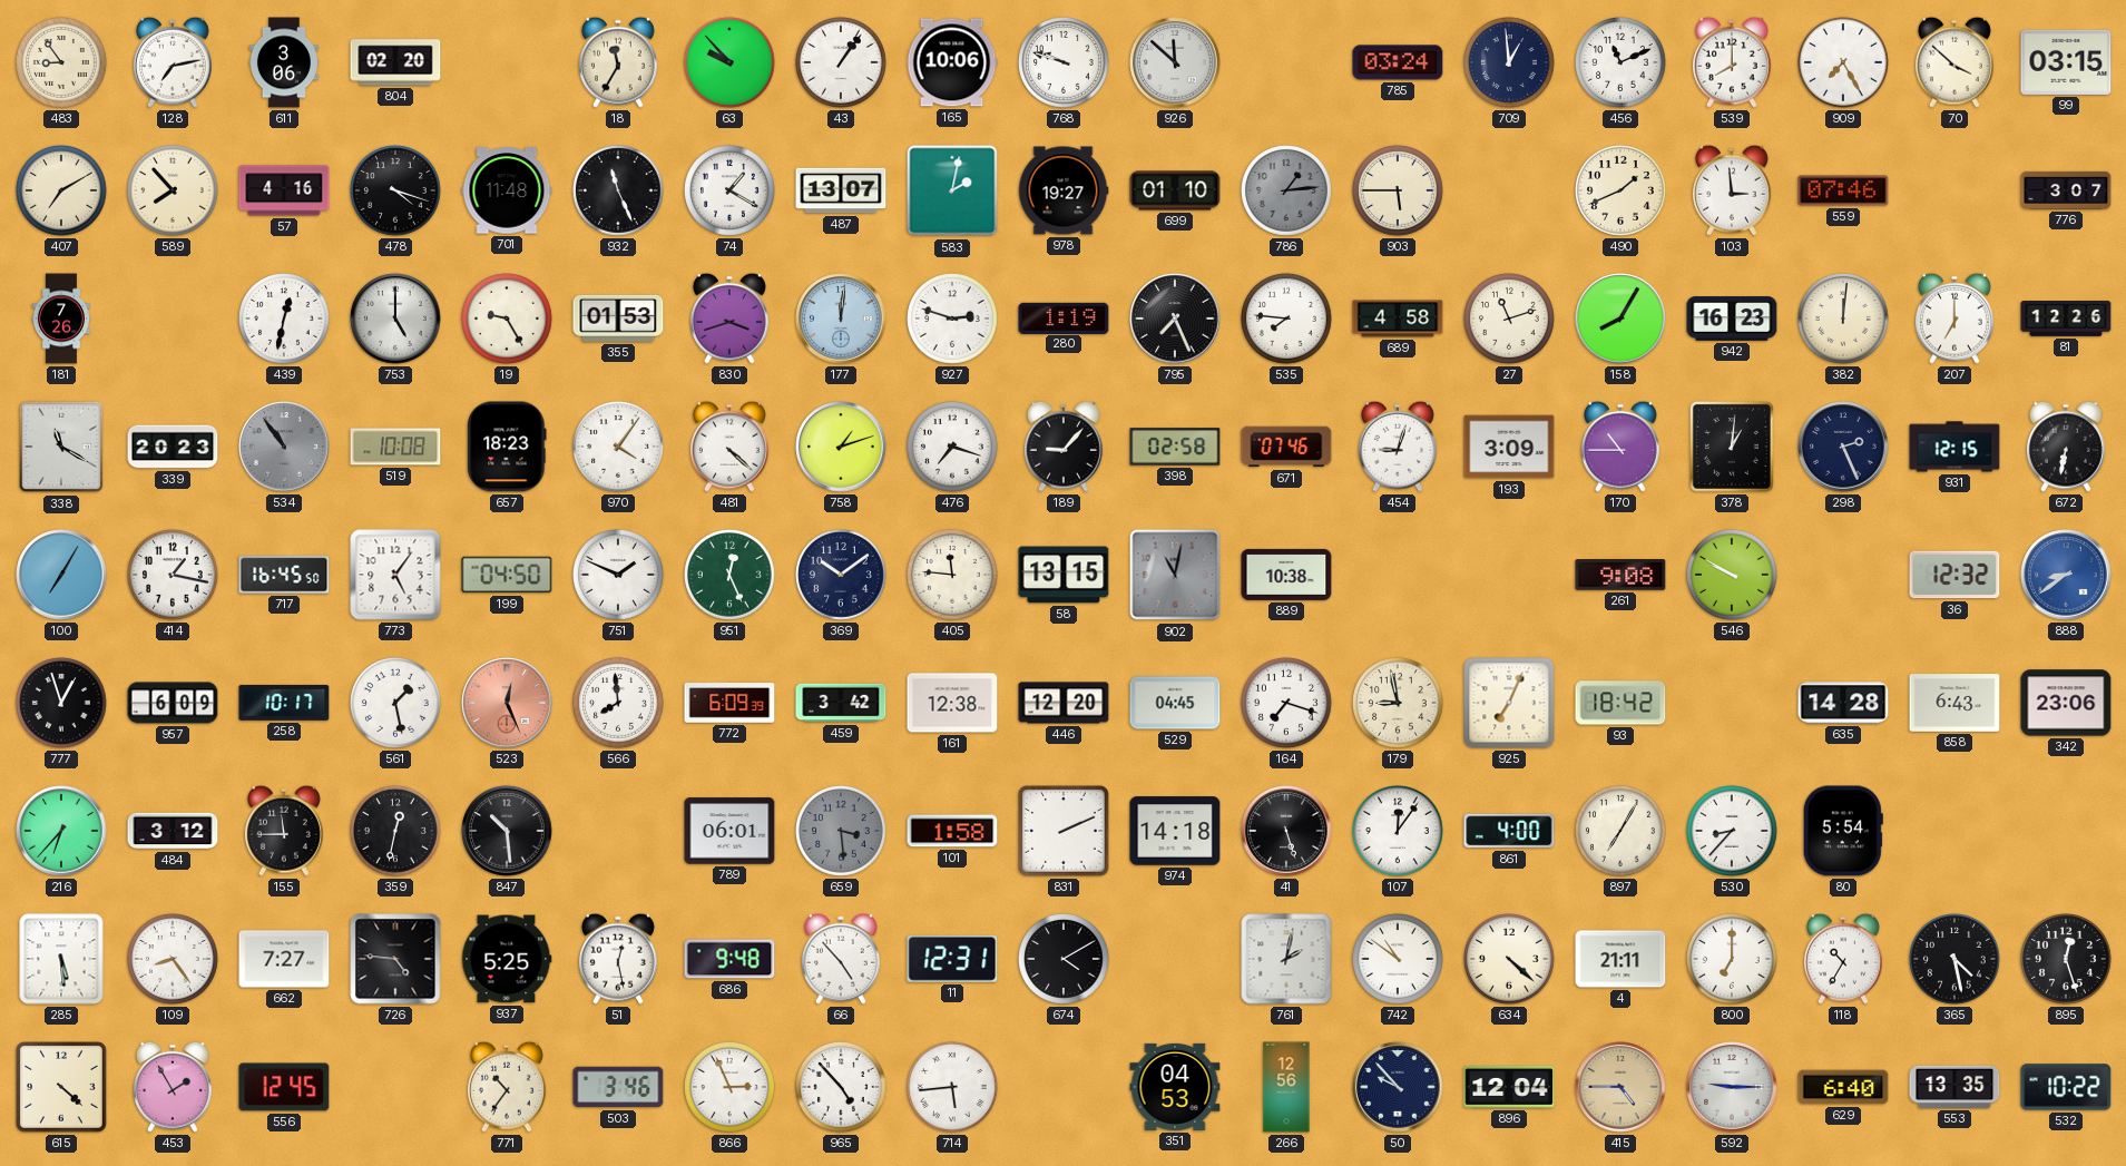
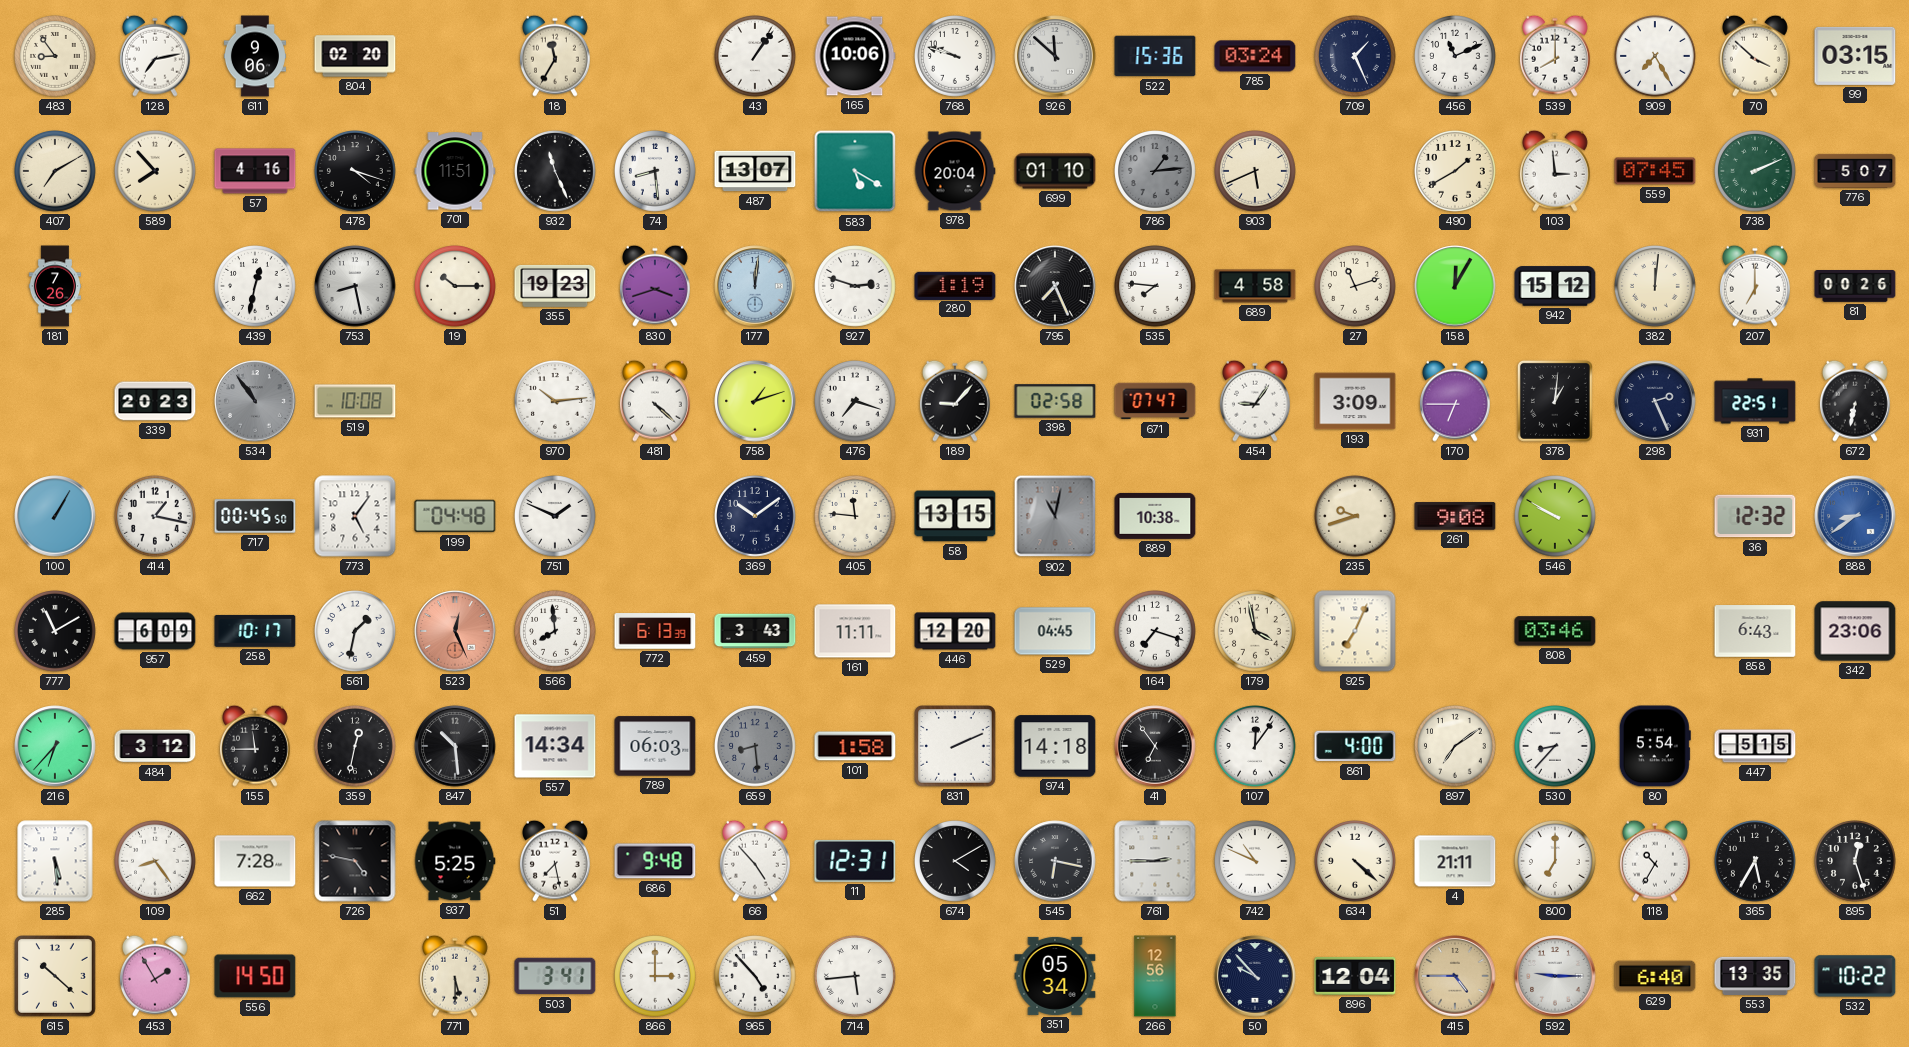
611: 3:06 -> 9:06
63: 9:53 -> none
522: none -> 15:36
709: 12:59 -> 1:26
701: 11:48 -> 11:51
74: 1:20 -> 8:29
583: 2:02 -> 5:20
978: 19:27 -> 20:04
903: 5:45 -> 5:41
490: 1:41 -> 1:40
559: 07:46 -> 07:45
738: none -> 2:11
776: 3:07 -> 5:07
753: 5:00 -> 8:28
19: 9:25 -> 10:15
355: 01:53 -> 19:23
158: 8:05 -> 12:05
942: 16:23 -> 15:12
81: 12:26 -> 00:26
338: 11:20 -> none
657: 18:23 -> none
970: 4:06 -> 10:14
671: 07:46 -> 07:47
454: 9:03 -> 9:06
170: 10:45 -> 6:45
931: 12:15 -> 22:51
100: 7:05 -> 1:05
717: 16:45 -> 00:45
199: 04:50 -> 04:48
951: 12:26 -> none
235: none -> 9:42
777: 12:57 -> 11:10
561: 1:28 -> 1:32
772: 6:09 -> 6:13
459: 3:42 -> 3:43
161: 12:38 -> 11:11
179: 8:58 -> 3:58
93: 18:42 -> none
808: none -> 03:46
635: 14:28 -> none
557: none -> 14:34
789: 06:01 -> 06:03
659: 3:29 -> 8:29
41: 5:27 -> 6:54
897: 7:05 -> 7:09
447: none -> 5:15
662: 7:27 -> 7:28
726: 4:46 -> 4:47
51: 12:28 -> 7:28
545: none -> 6:17
761: 2:02 -> 2:45
742: 10:51 -> 10:49
365: 4:28 -> 5:35
615: 4:22 -> 10:22
556: 12:45 -> 14:50
771: 10:36 -> 5:30
503: 3:46 -> 3:41
866: 2:56 -> 3:00
351: 04:53 -> 05:34
